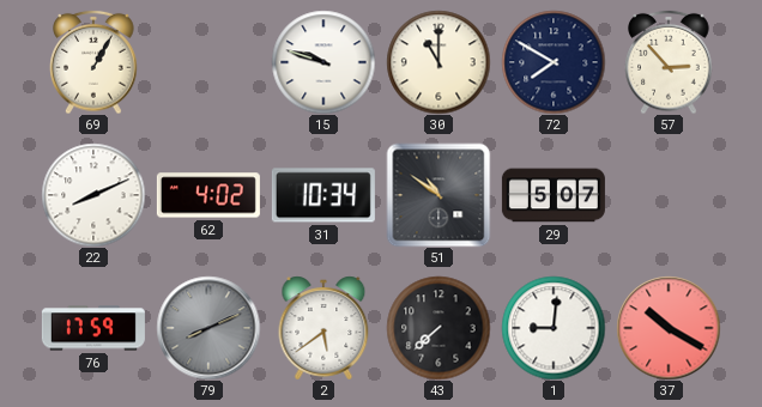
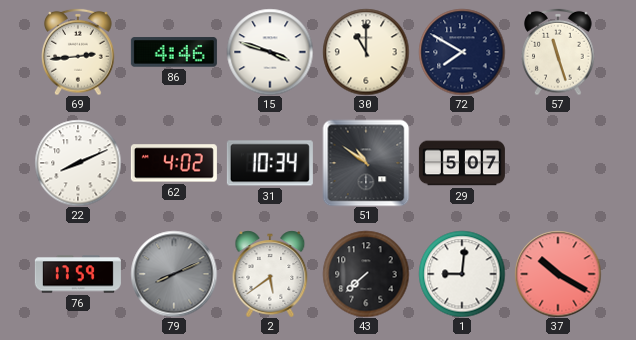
69: 1:05 -> 2:44
86: none -> 4:46
15: 9:48 -> 3:48
57: 2:53 -> 11:27
